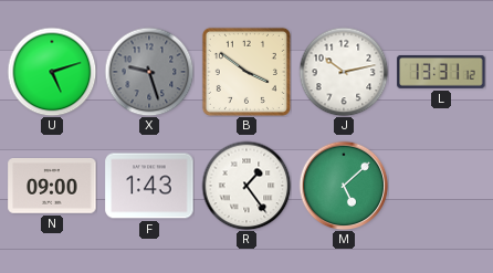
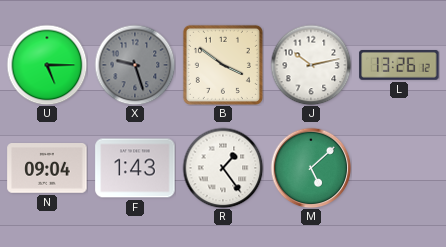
U: 5:12 -> 5:15
L: 13:31 -> 13:26
N: 09:00 -> 09:04
